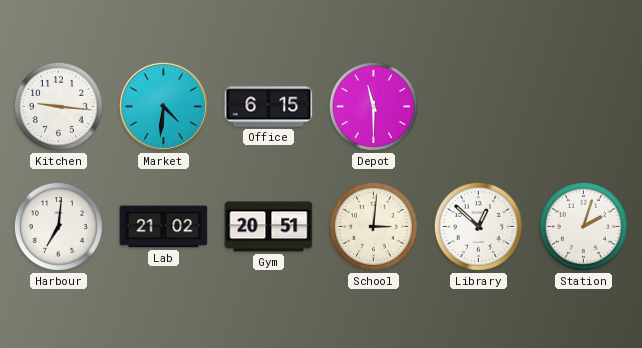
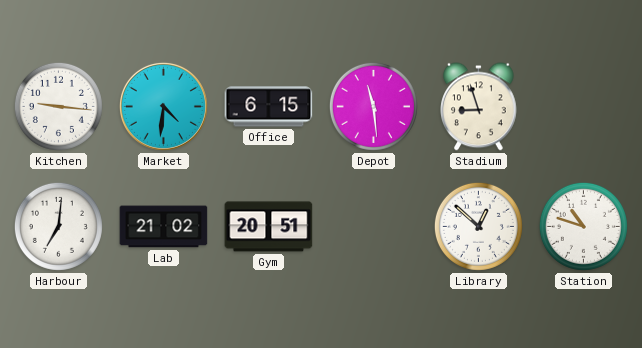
Depot: 11:30 -> 11:29
Stadium: none -> 8:57
School: 3:01 -> none
Station: 2:03 -> 10:48
